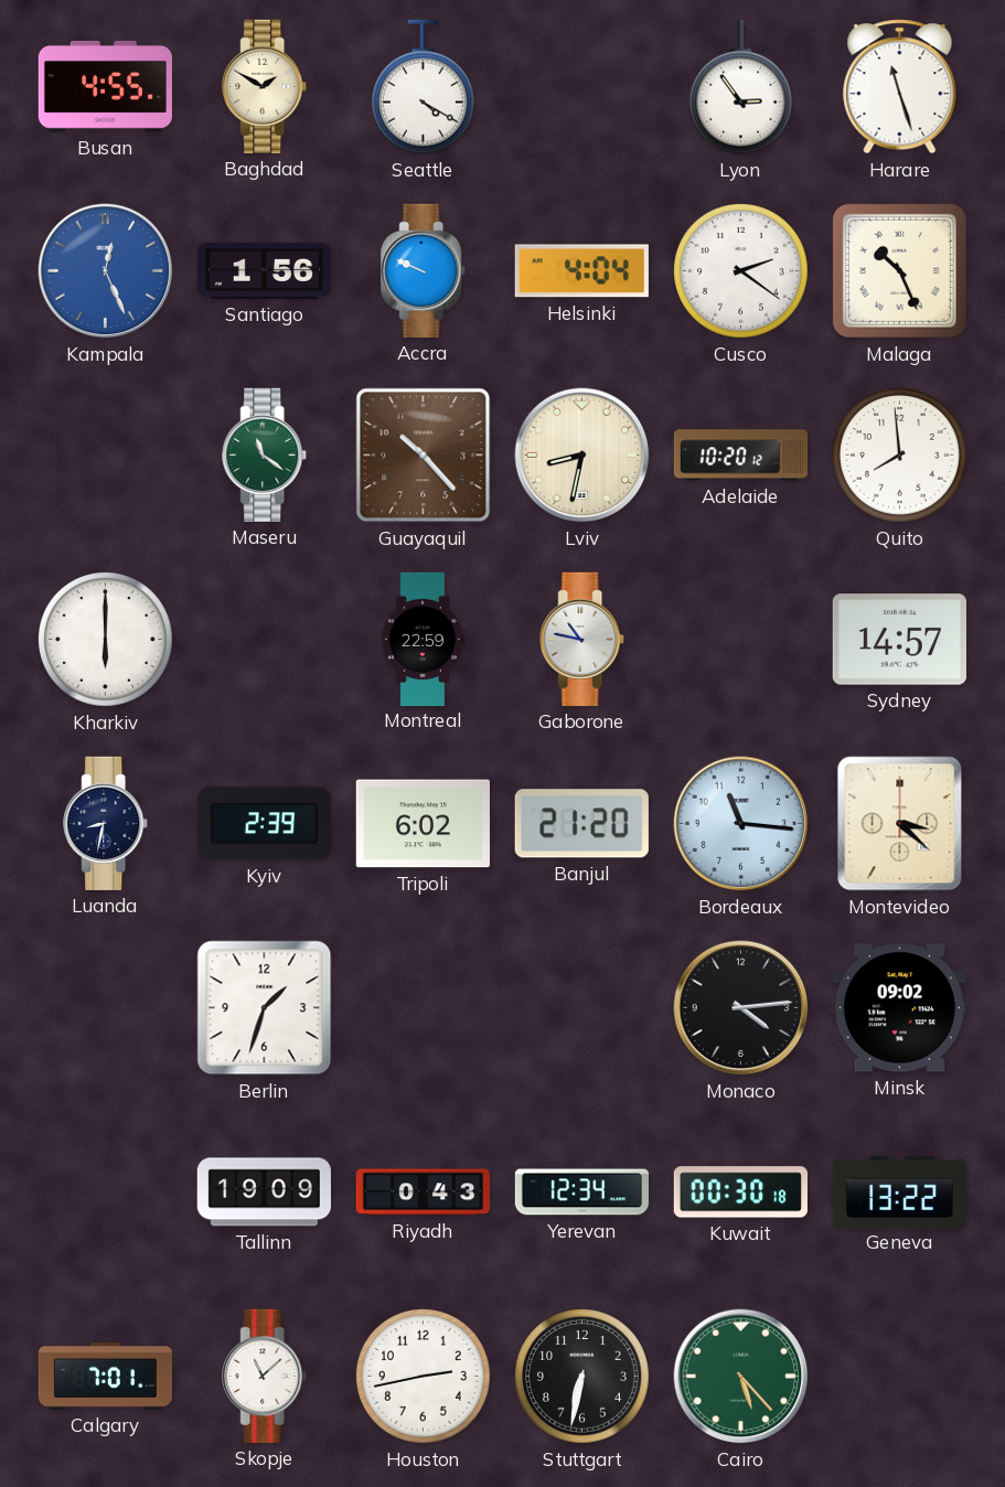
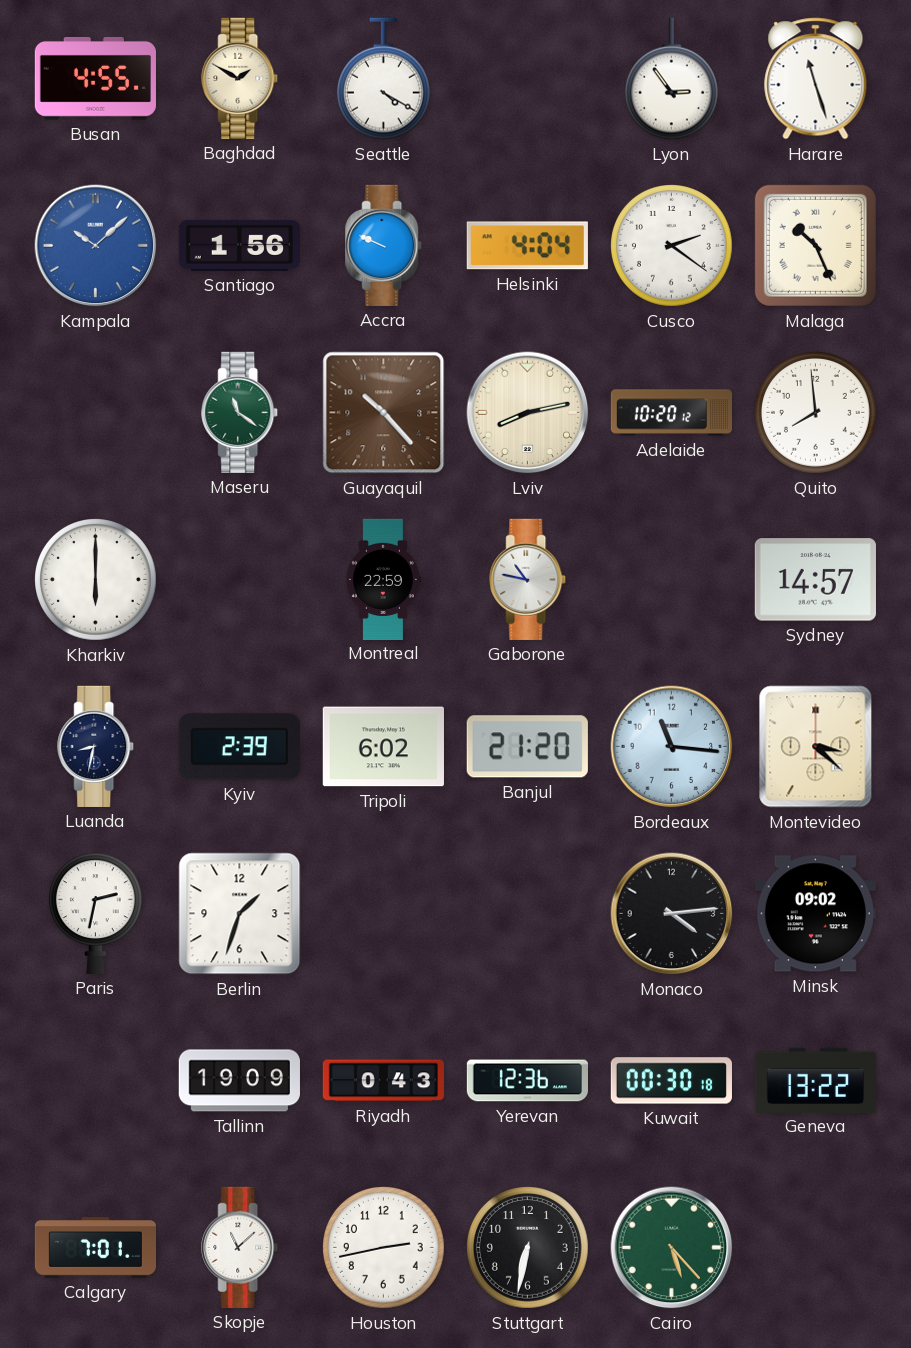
Kampala: 12:26 -> 10:08
Lviv: 8:32 -> 8:13
Paris: none -> 2:32
Yerevan: 12:34 -> 12:36
